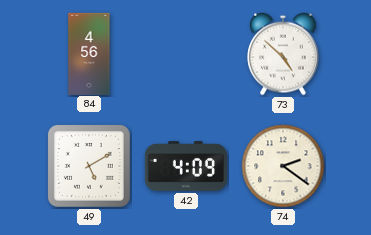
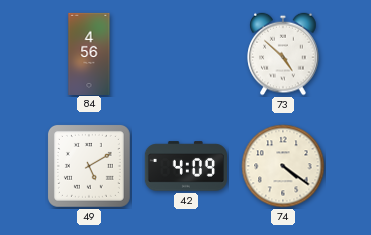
74: 2:21 -> 4:21
